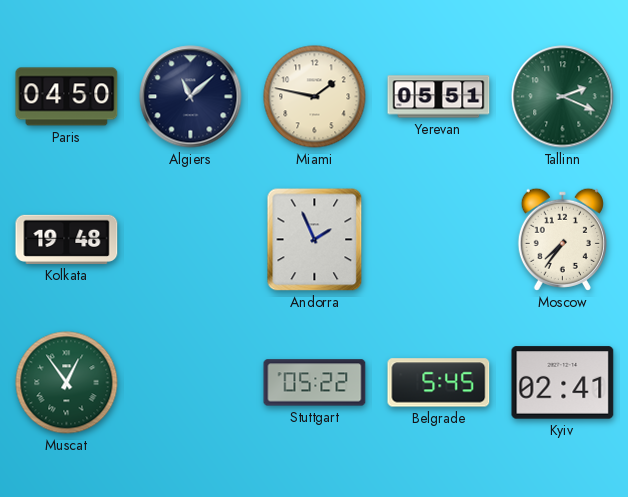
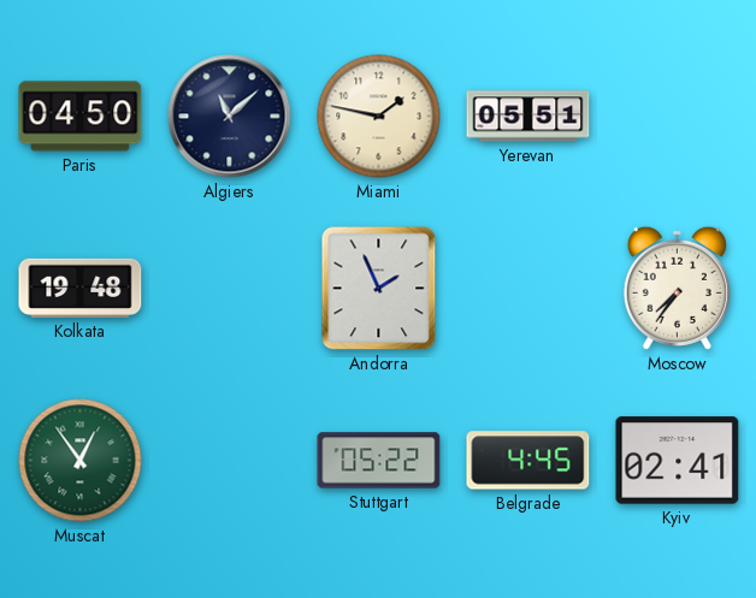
Tallinn: 2:19 -> none
Belgrade: 5:45 -> 4:45
